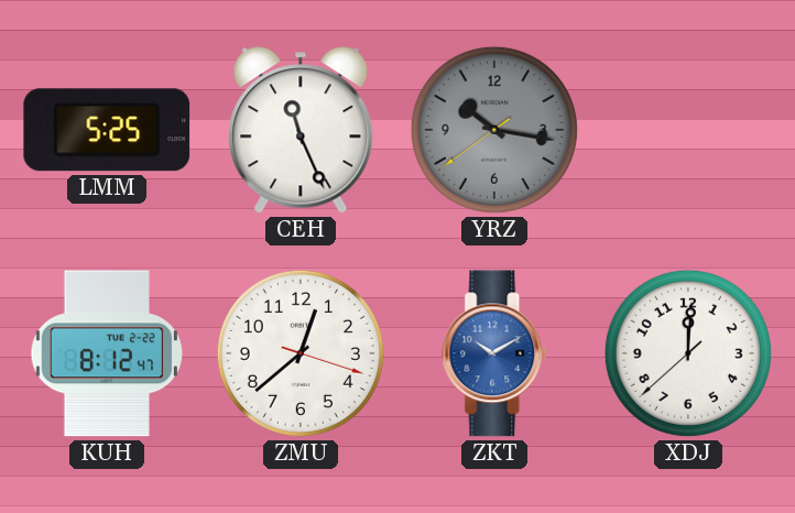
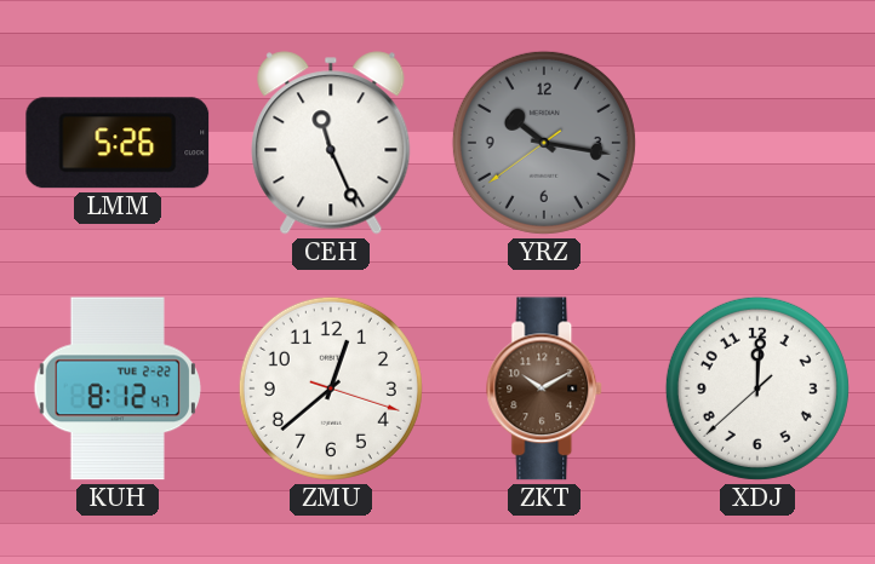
LMM: 5:25 -> 5:26
ZKT dial: blue -> brown
